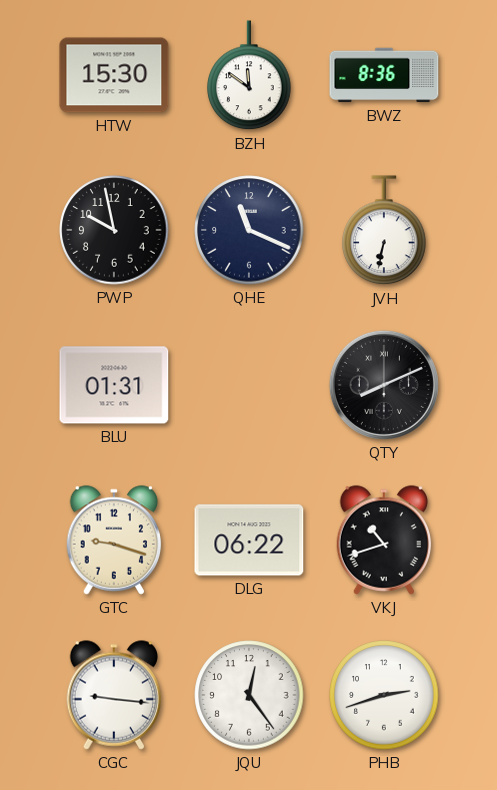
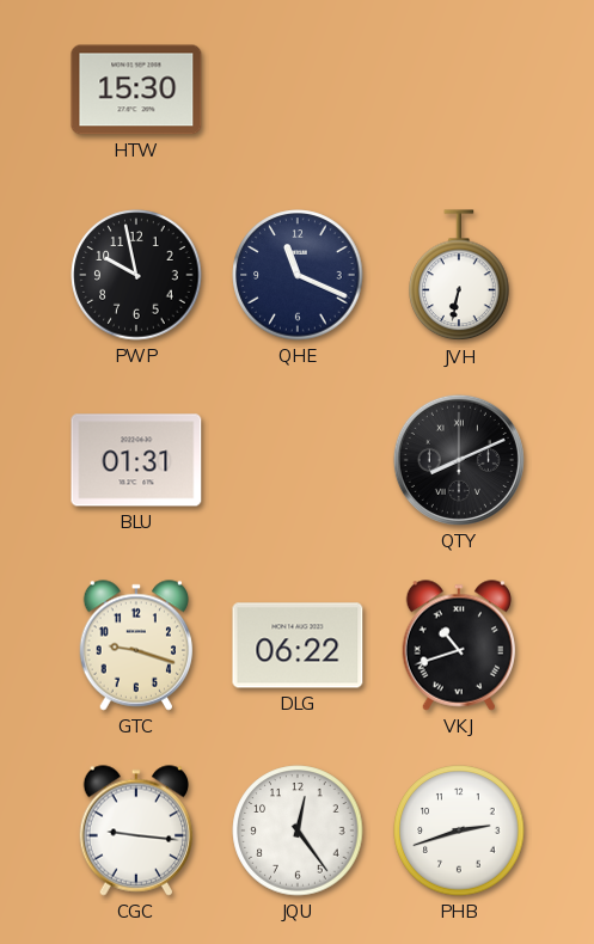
BZH: 11:51 -> none
BWZ: 8:36 -> none
